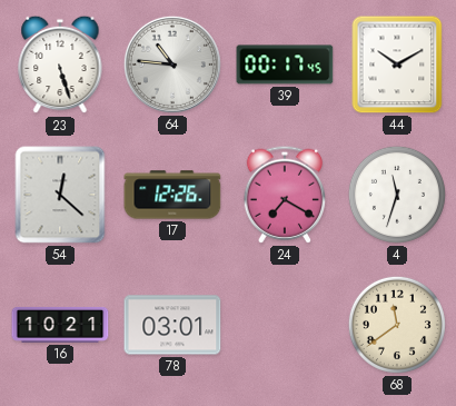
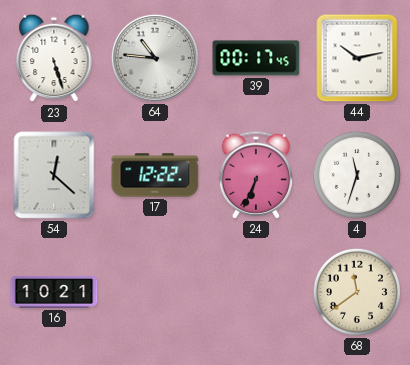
44: 10:10 -> 10:13
17: 12:26 -> 12:22
24: 7:20 -> 6:34
78: 03:01 -> none
